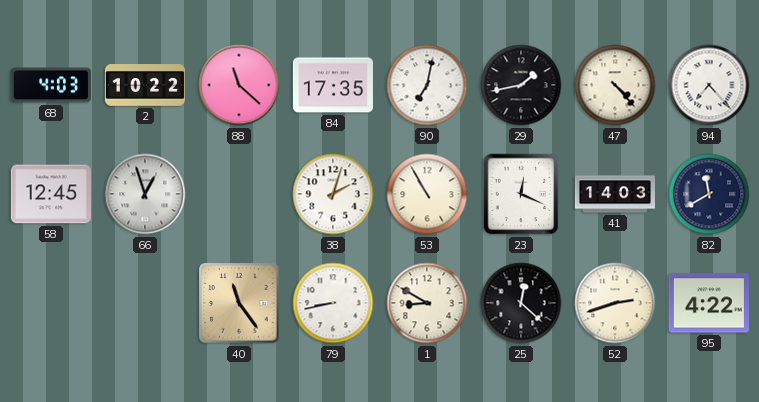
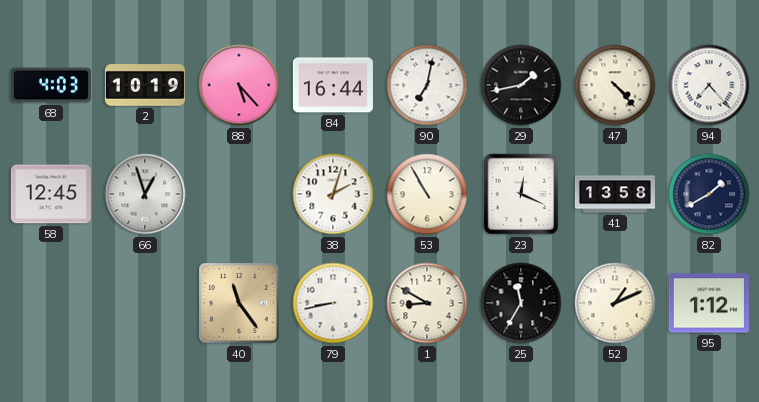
2: 10:22 -> 10:19
88: 11:22 -> 5:23
84: 17:35 -> 16:44
41: 14:03 -> 13:58
82: 11:40 -> 1:40
25: 12:22 -> 11:35
52: 2:42 -> 1:11
95: 4:22 -> 1:12
